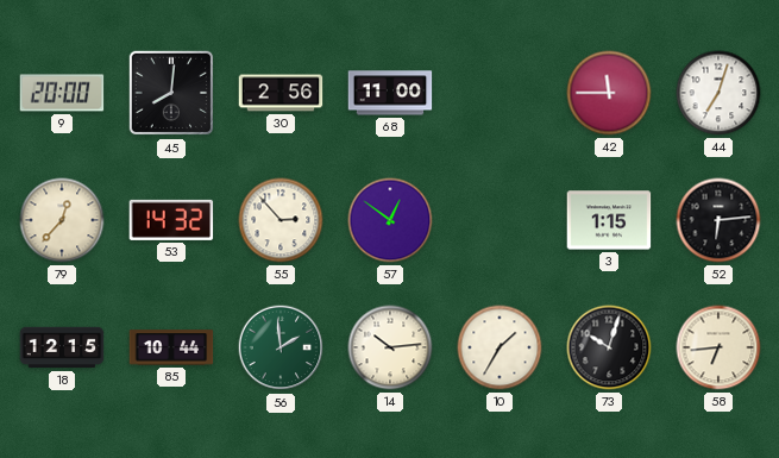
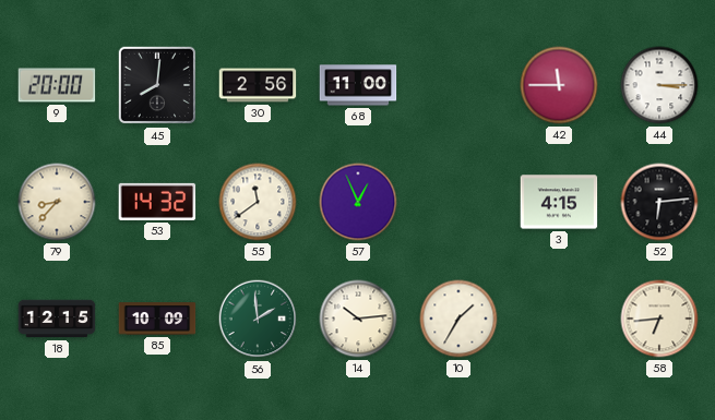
44: 7:03 -> 3:15
79: 12:37 -> 8:37
55: 2:53 -> 11:39
57: 12:51 -> 12:56
3: 1:15 -> 4:15
85: 10:44 -> 10:09
73: 10:03 -> none
